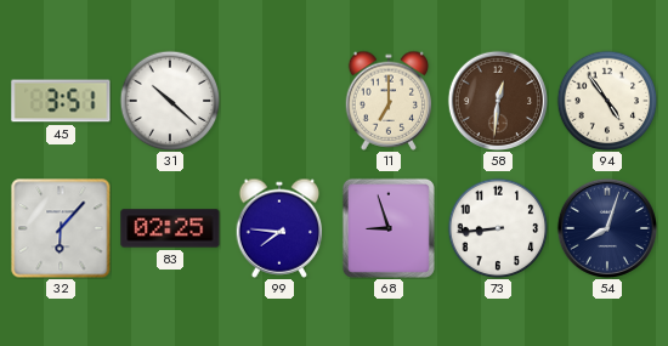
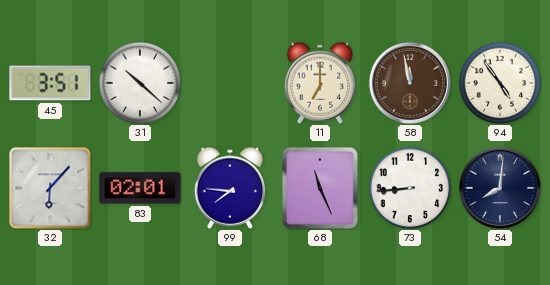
58: 12:31 -> 11:58
83: 02:25 -> 02:01
68: 8:57 -> 11:26
54: 8:03 -> 8:01
